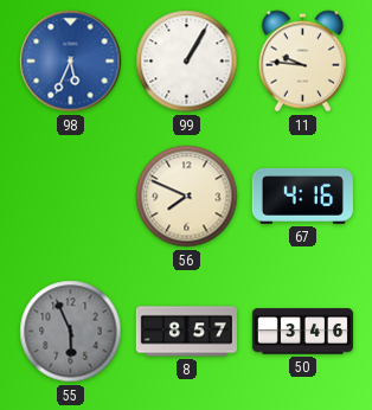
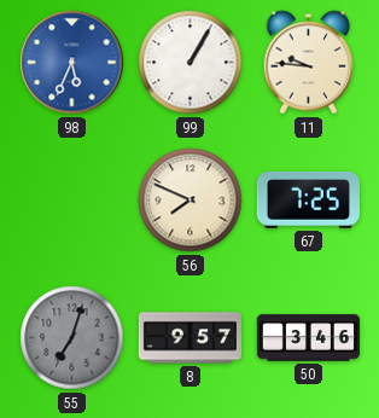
67: 4:16 -> 7:25
55: 5:56 -> 7:03
8: 8:57 -> 9:57
